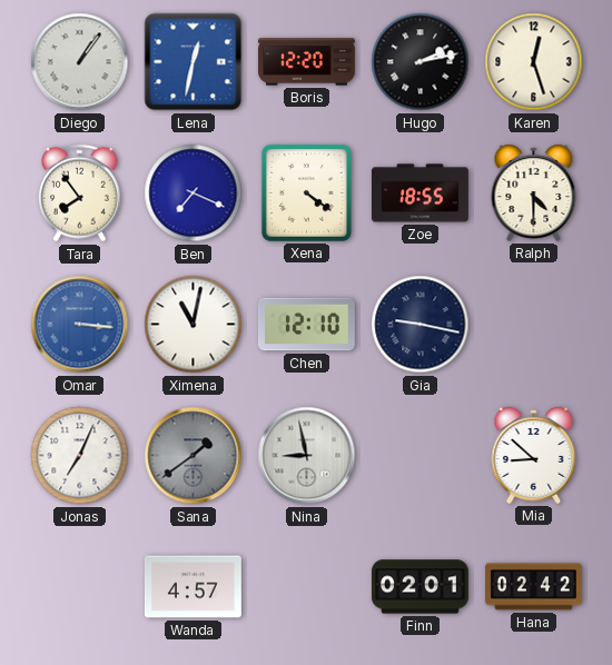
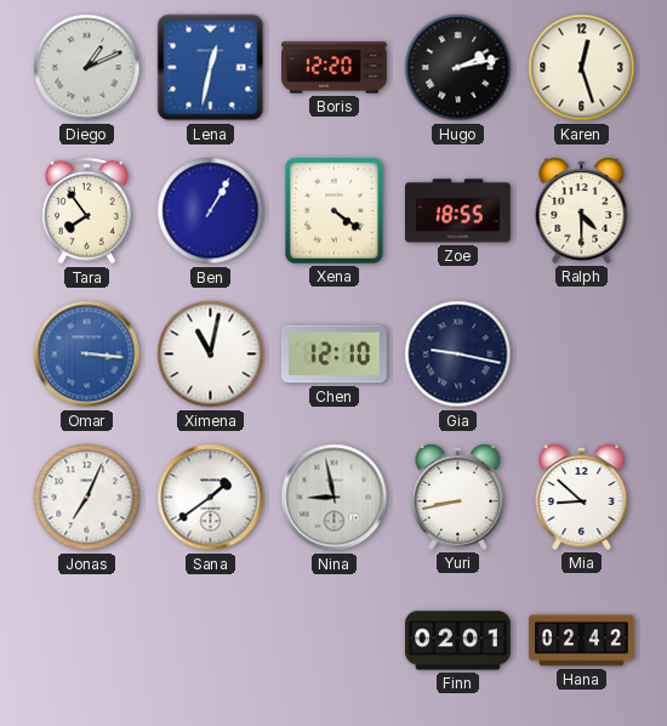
Diego: 1:06 -> 1:11
Ben: 7:19 -> 1:05
Sana dial: grey -> white
Yuri: none -> 8:43
Wanda: 4:57 -> none
